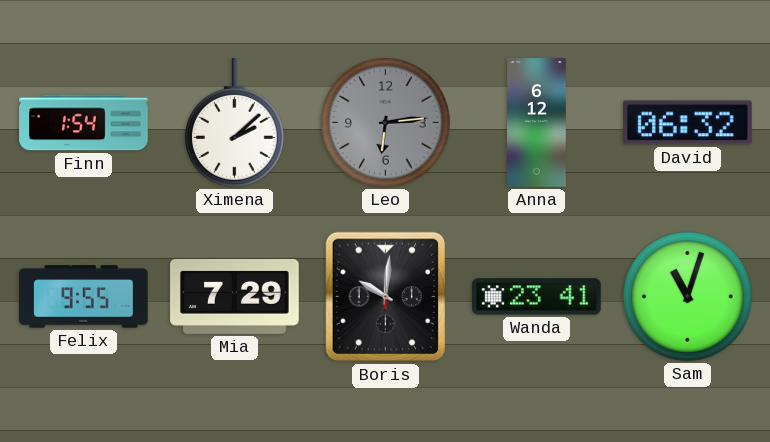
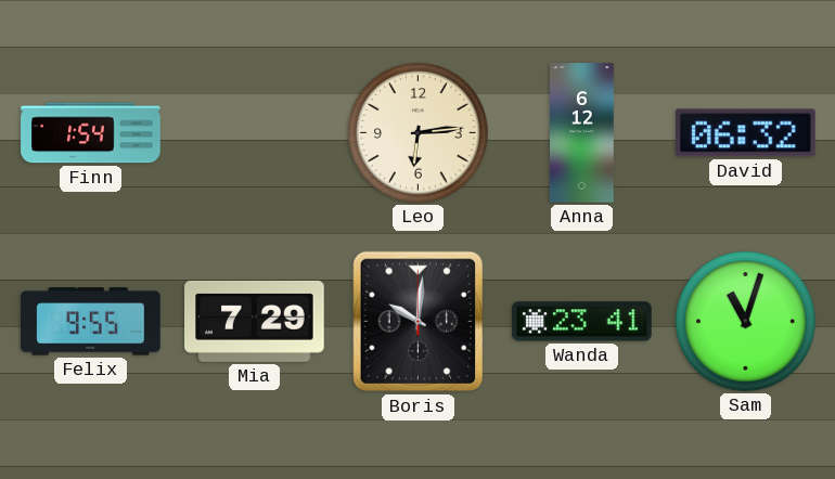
Ximena: 2:08 -> none
Leo dial: grey -> cream
